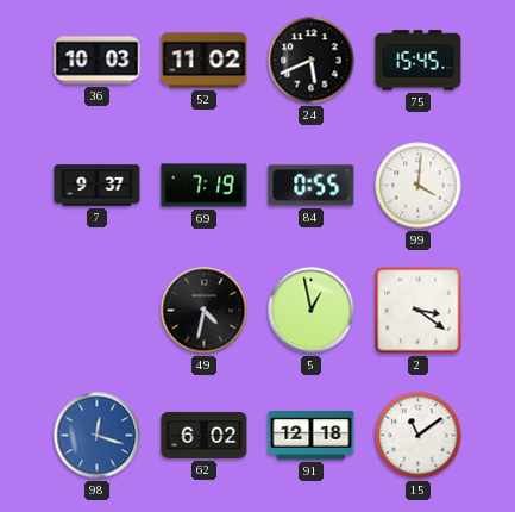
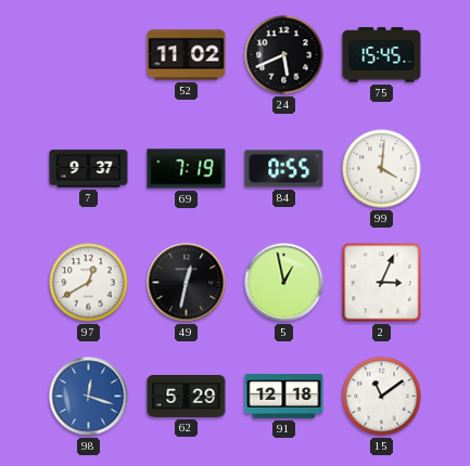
36: 10:03 -> none
97: none -> 12:40
49: 4:32 -> 12:32
2: 3:21 -> 3:04
62: 6:02 -> 5:29
